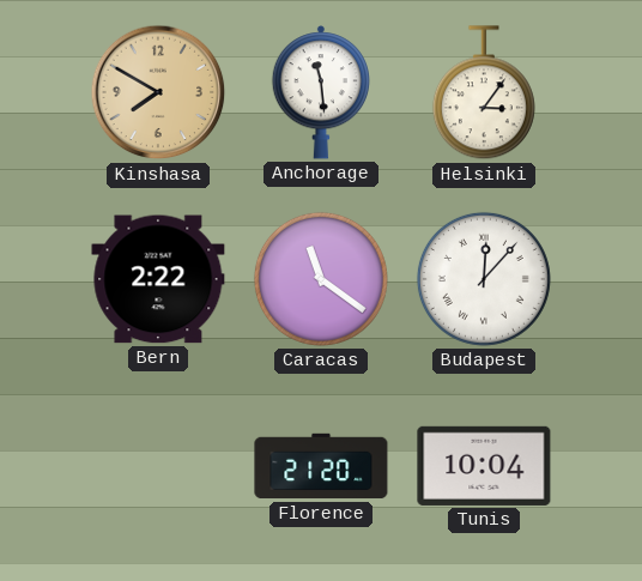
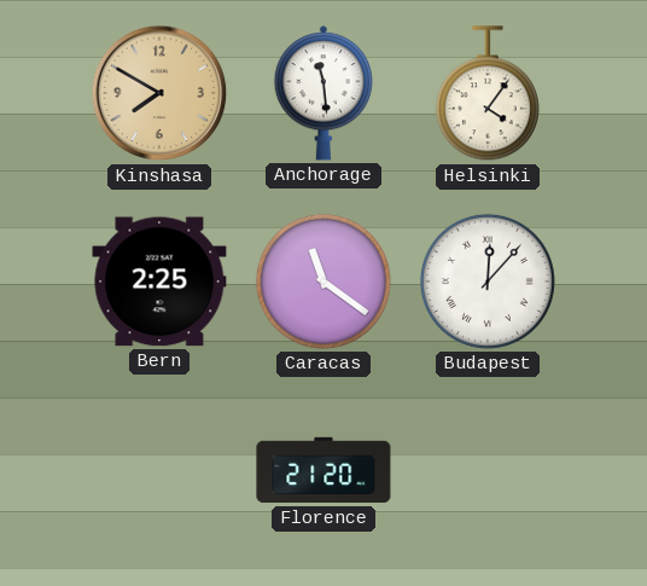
Helsinki: 3:06 -> 4:06
Bern: 2:22 -> 2:25
Tunis: 10:04 -> none
